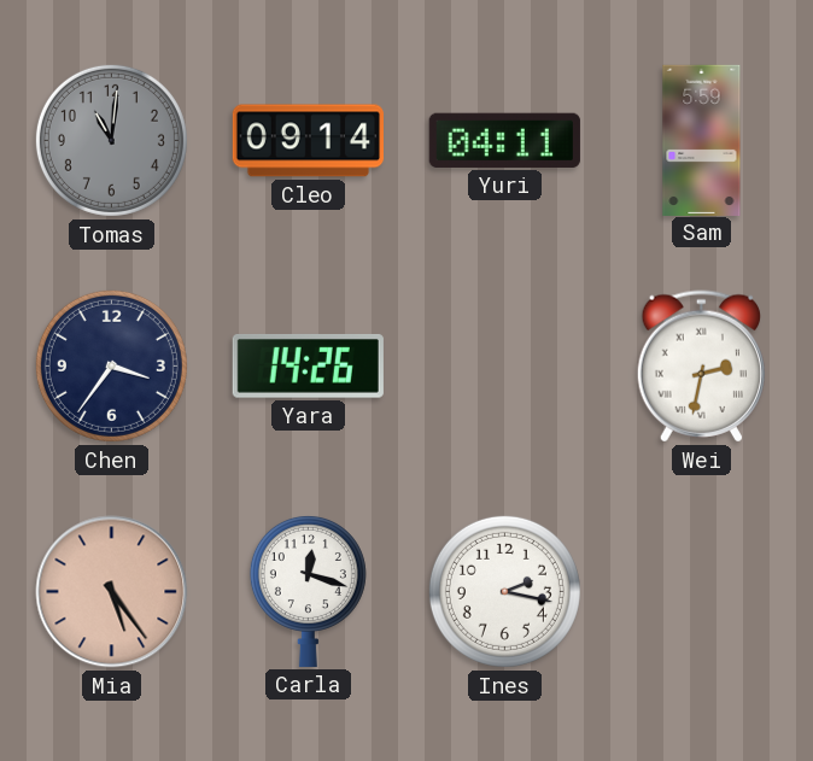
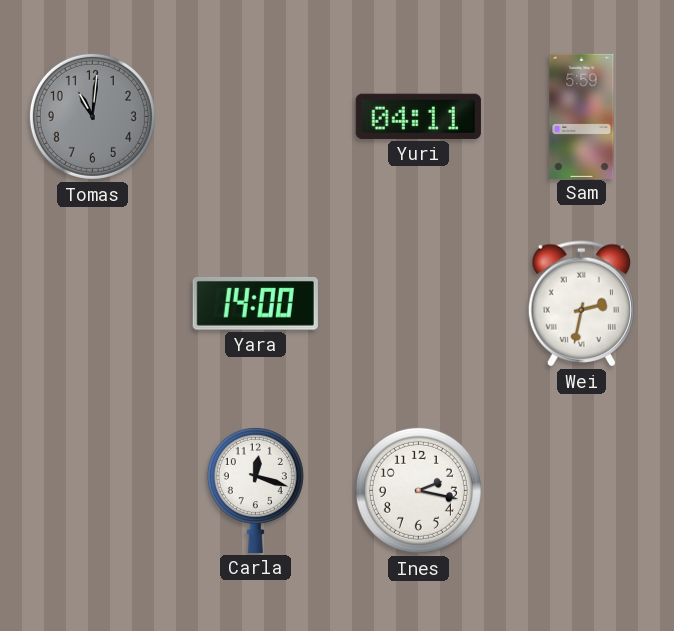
Cleo: 09:14 -> none
Chen: 3:36 -> none
Yara: 14:26 -> 14:00
Mia: 5:24 -> none
